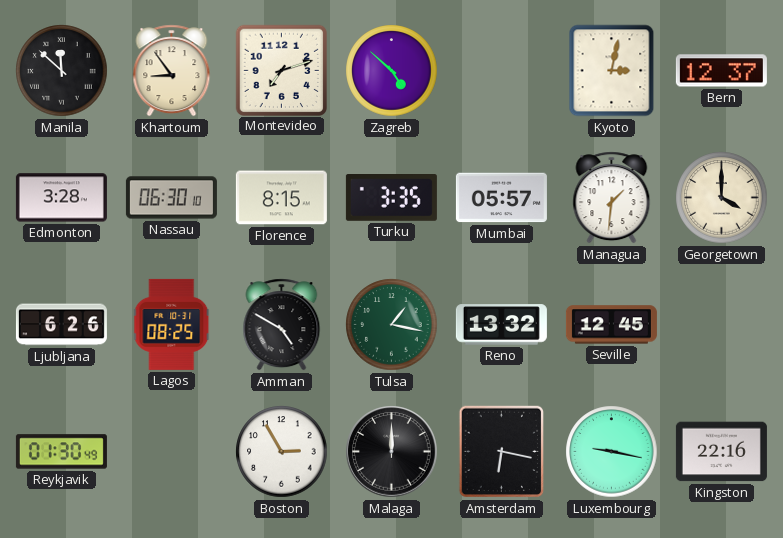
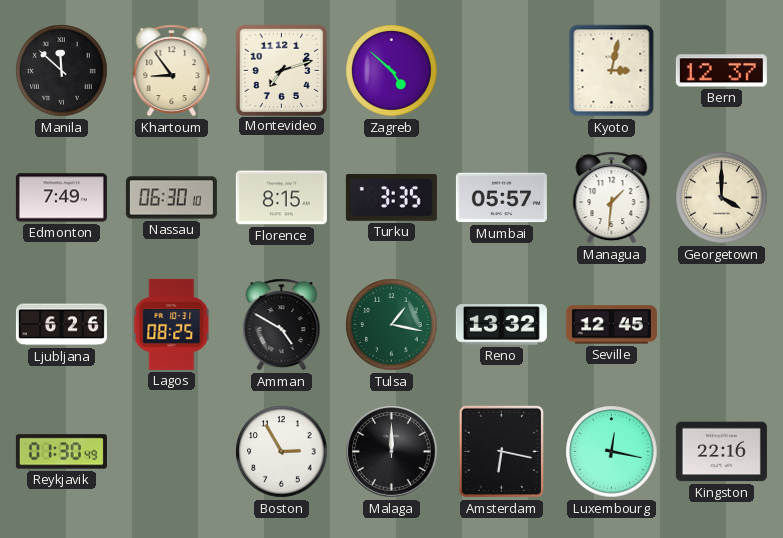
Edmonton: 3:28 -> 7:49
Luxembourg: 9:17 -> 12:17
